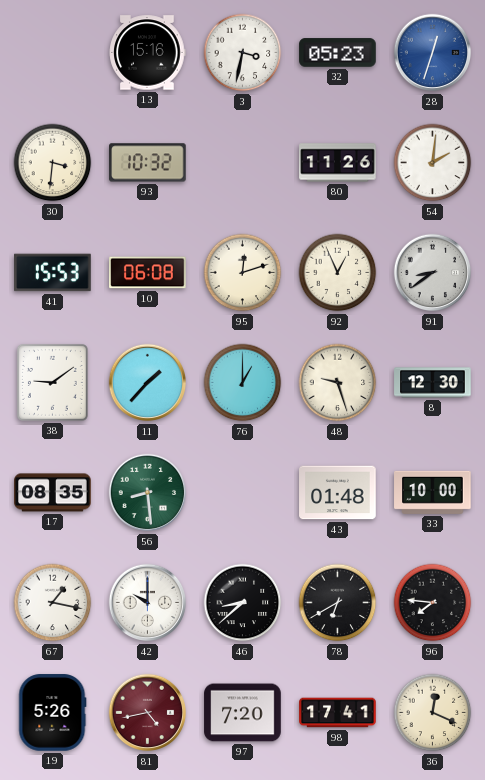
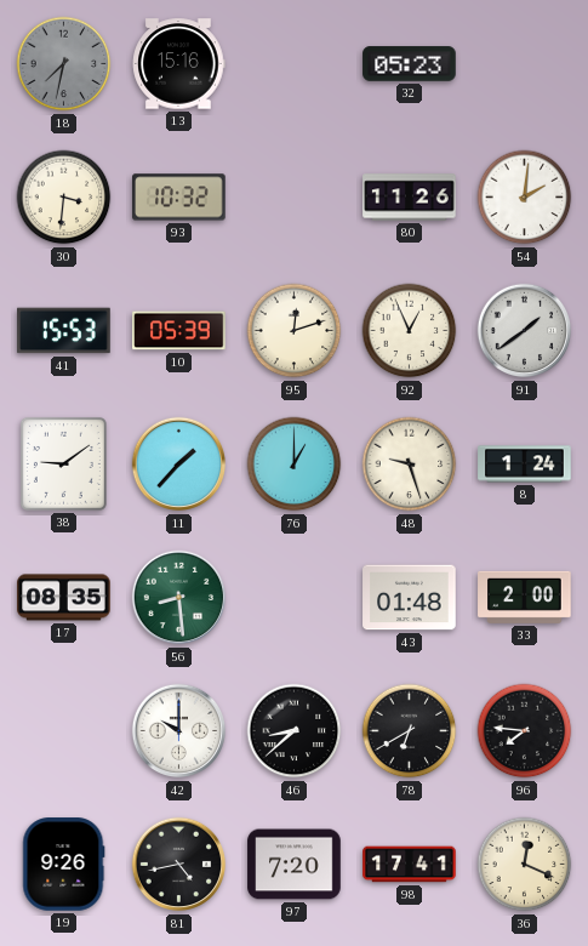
18: none -> 7:32
3: 3:32 -> none
28: 12:33 -> none
10: 06:08 -> 05:39
91: 8:39 -> 1:39
8: 12:30 -> 1:24
33: 10:00 -> 2:00
67: 1:17 -> none
19: 5:26 -> 9:26
81 dial: burgundy -> black
